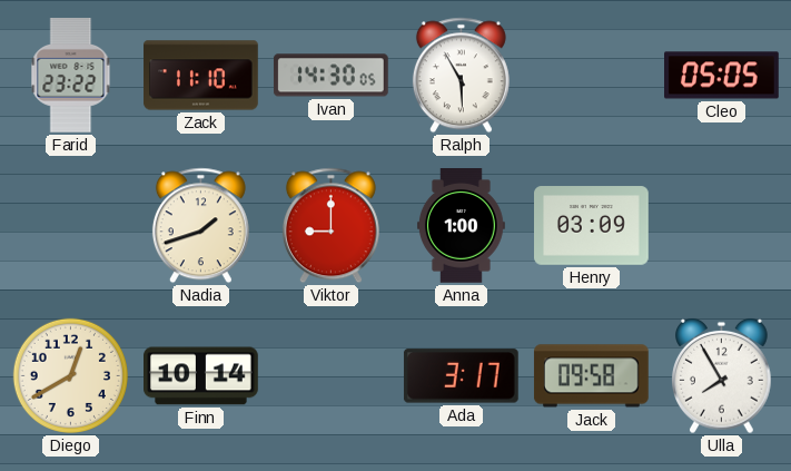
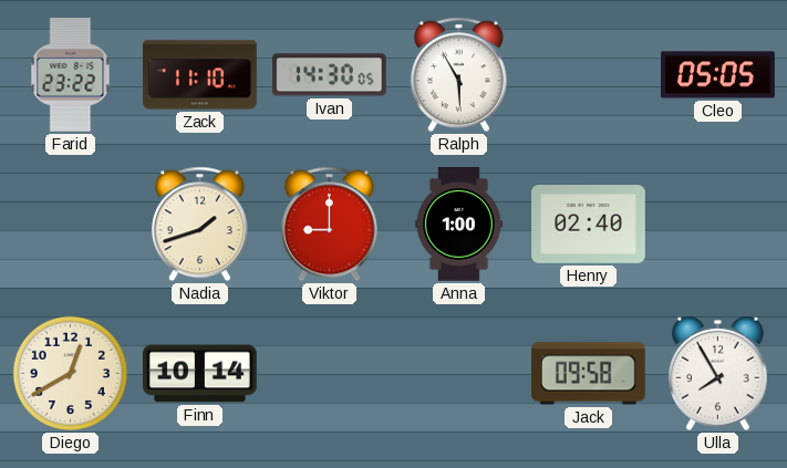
Henry: 03:09 -> 02:40
Ada: 3:17 -> none
